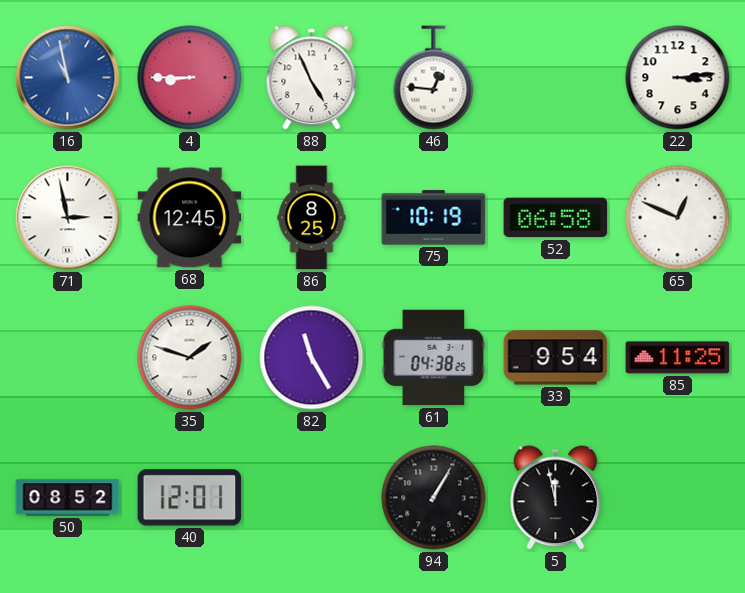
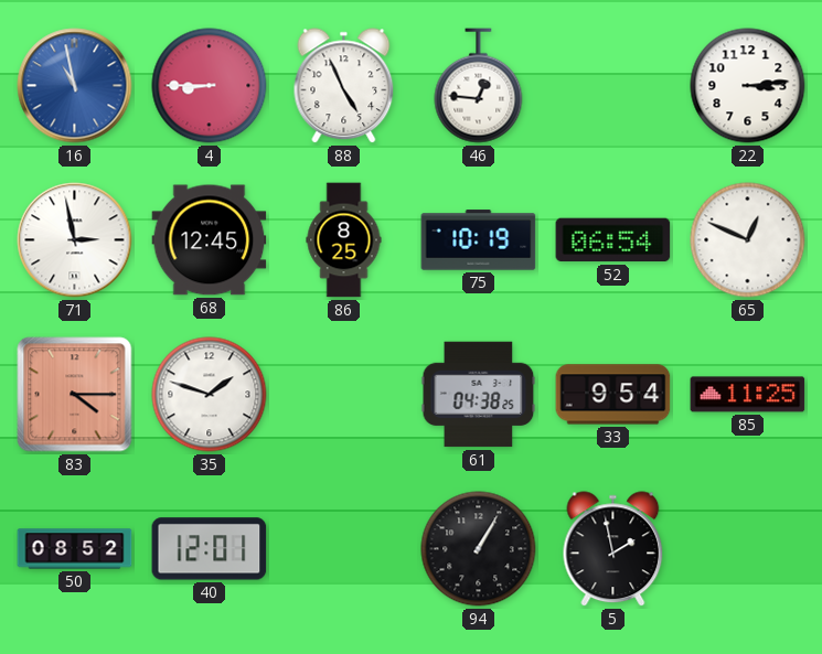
52: 06:58 -> 06:54
83: none -> 4:15
82: 11:25 -> none
5: 11:58 -> 1:58
